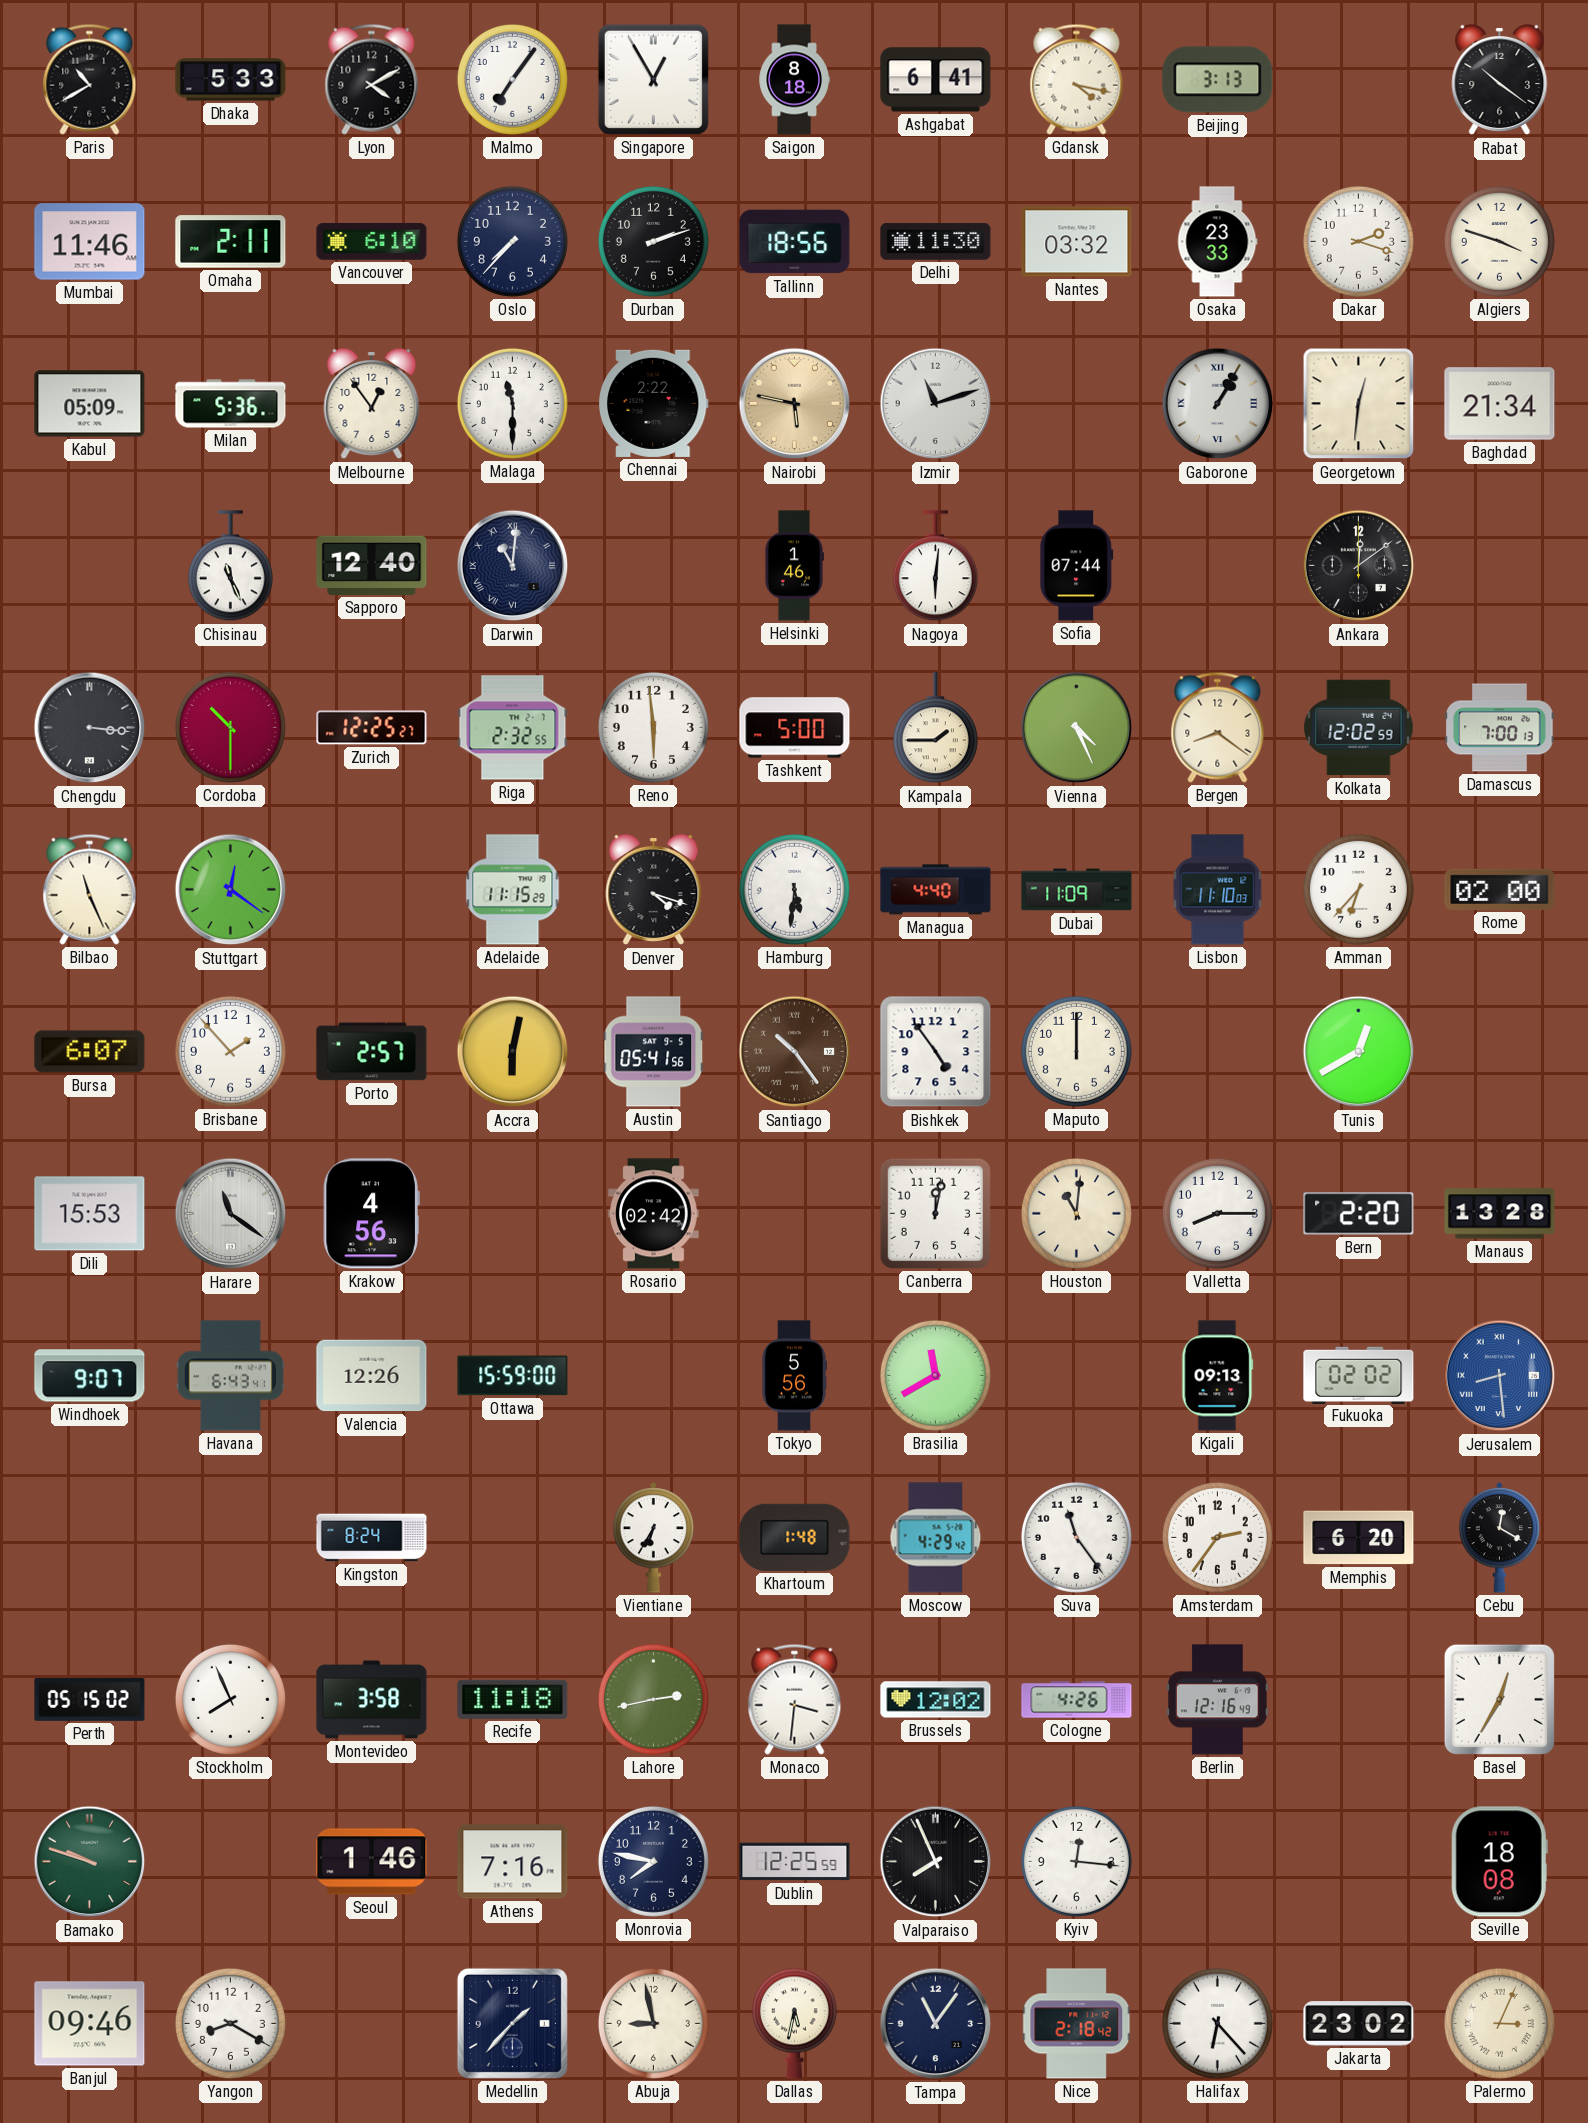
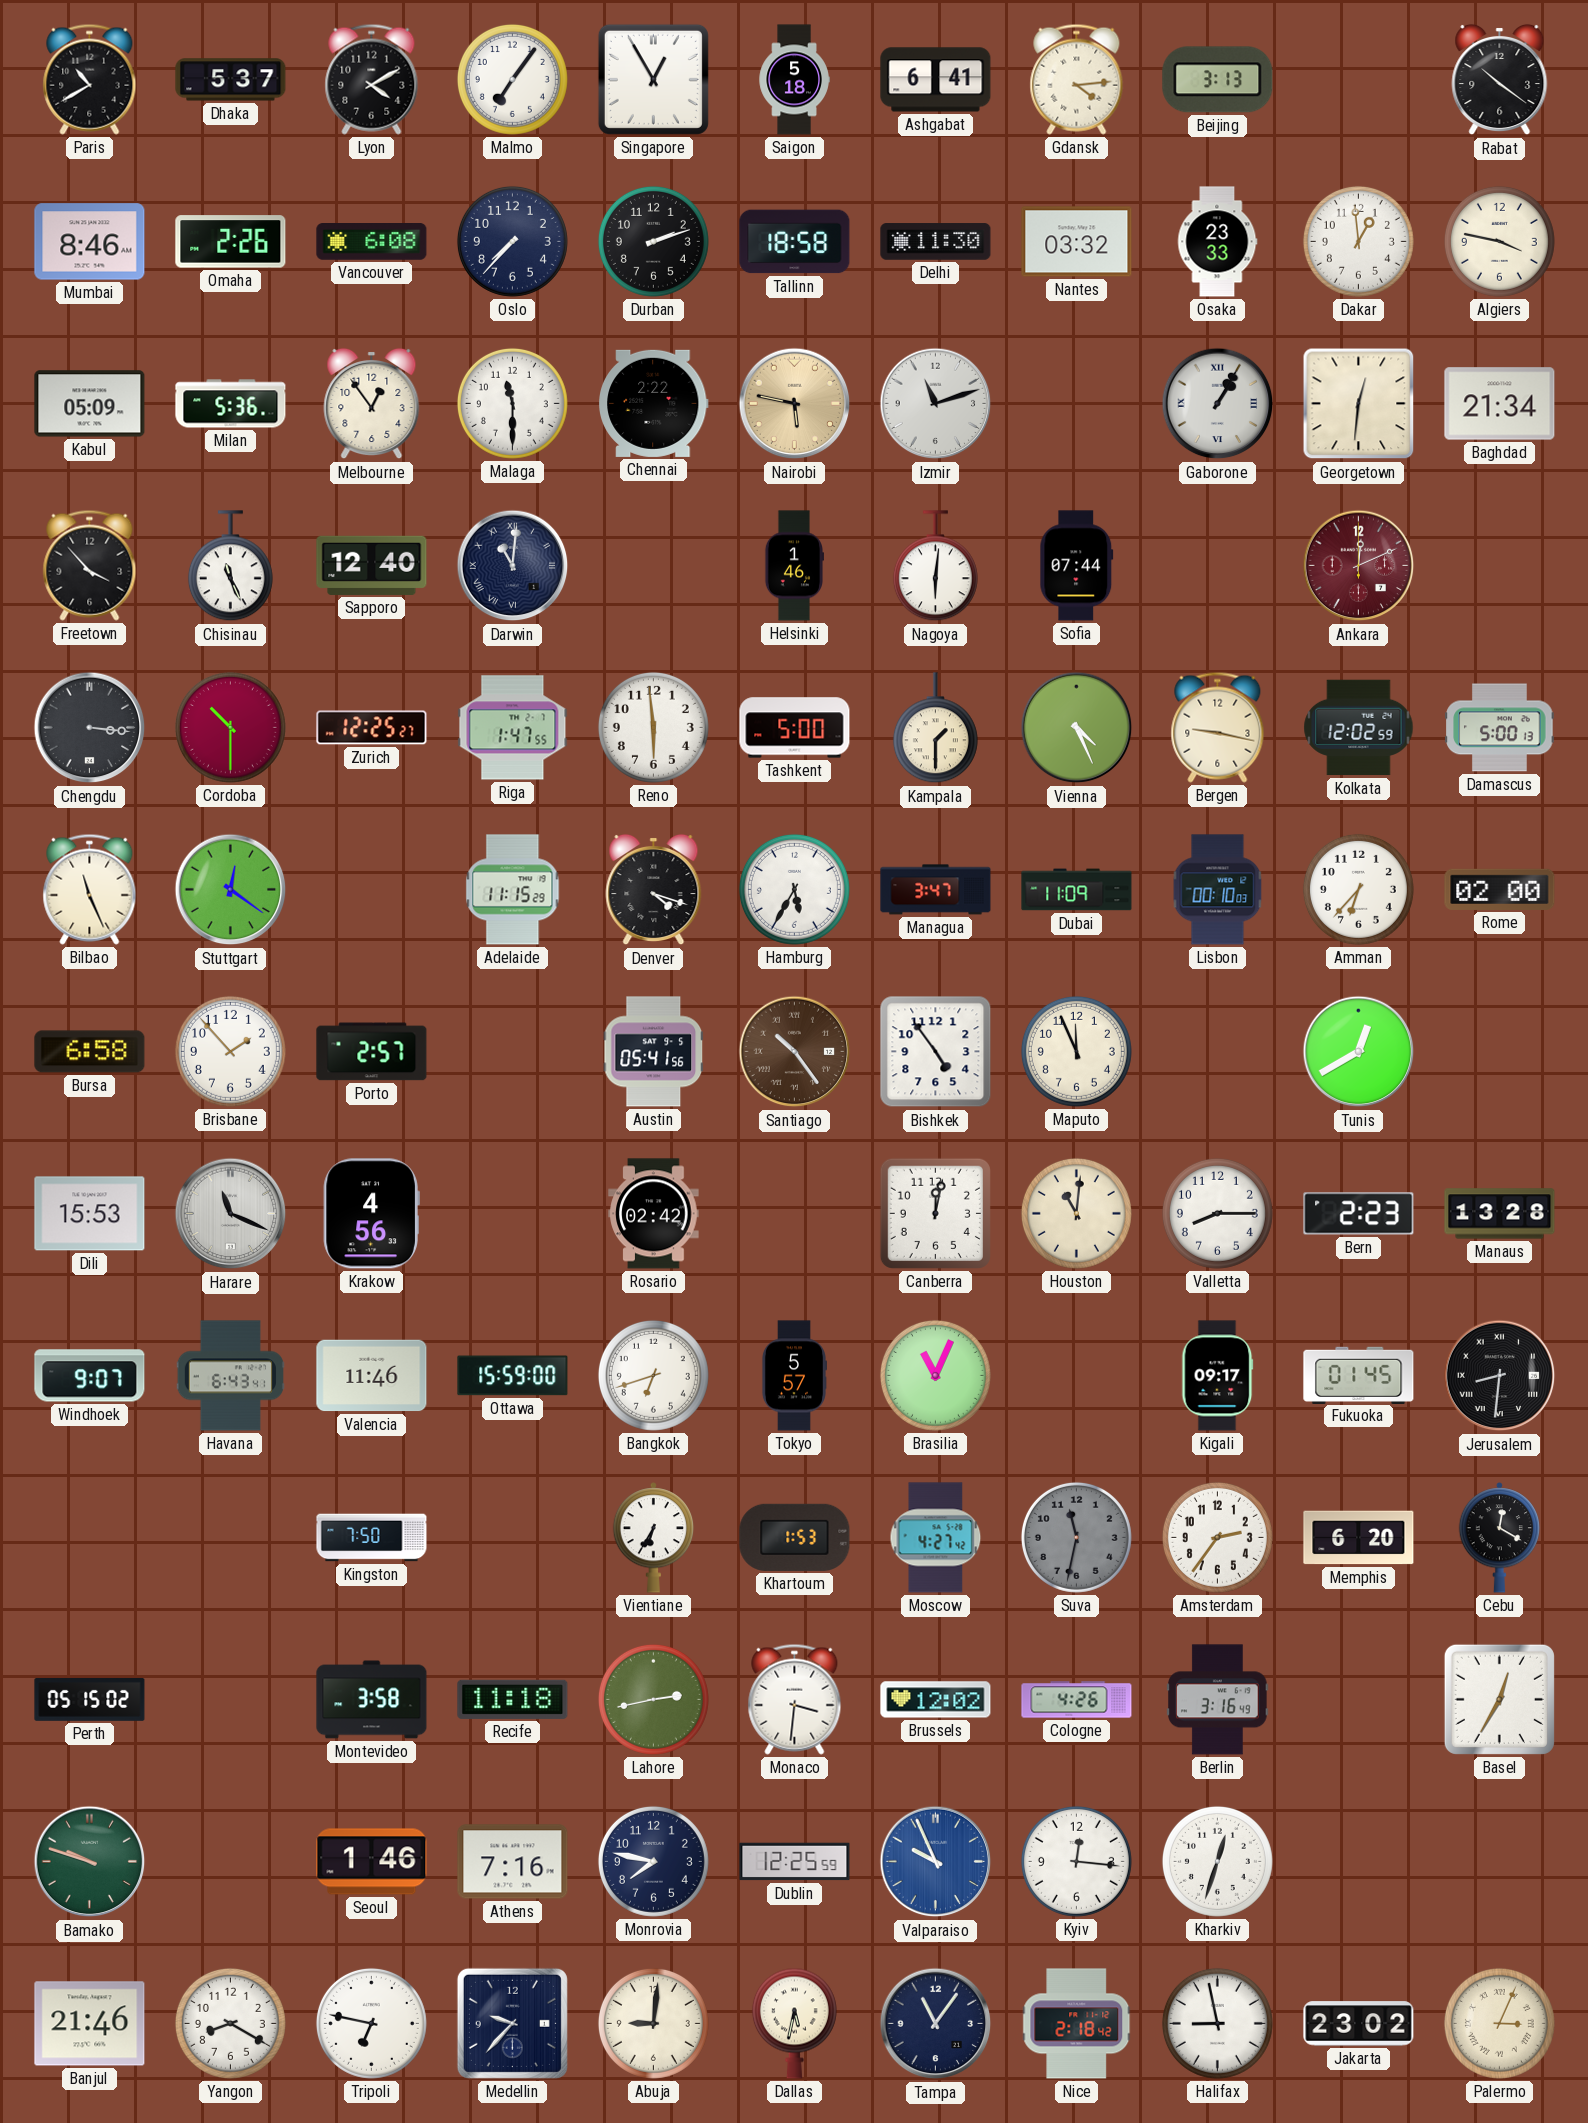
Dhaka: 5:33 -> 5:37
Saigon: 8:18 -> 5:18
Gdansk: 4:17 -> 4:14
Mumbai: 11:46 -> 8:46
Omaha: 2:11 -> 2:26
Vancouver: 6:10 -> 6:08
Tallinn: 18:56 -> 18:58
Dakar: 2:18 -> 12:59
Algiers: 3:48 -> 3:47
Freetown: none -> 3:53
Ankara: 12:09 -> 12:11
Ankara dial: black -> burgundy
Riga: 2:32 -> 1:47
Kampala: 1:45 -> 1:30
Bergen: 8:21 -> 9:17
Damascus: 7:00 -> 5:00
Hamburg: 5:31 -> 5:35
Managua: 4:40 -> 3:47
Lisbon: 11:10 -> 00:10
Bursa: 6:07 -> 6:58
Accra: 6:02 -> none
Maputo: 12:00 -> 11:56
Harare: 11:21 -> 11:19
Bern: 2:20 -> 2:23
Valencia: 12:26 -> 11:46
Bangkok: none -> 6:42
Tokyo: 5:56 -> 5:57
Brasilia: 11:40 -> 11:04
Kigali: 09:13 -> 09:17
Fukuoka: 02:02 -> 01:45
Jerusalem: 8:29 -> 8:31
Jerusalem dial: blue -> black
Kingston: 8:24 -> 7:50
Khartoum: 1:48 -> 1:53
Moscow: 4:29 -> 4:27
Suva: 11:24 -> 11:32
Suva dial: white -> grey
Stockholm: 7:56 -> none
Berlin: 12:16 -> 3:16
Valparaiso: 7:56 -> 9:56
Valparaiso dial: black -> blue
Kharkiv: none -> 12:33
Seville: 18:08 -> none
Banjul: 09:46 -> 21:46
Tripoli: none -> 6:47
Medellin: 1:37 -> 9:37
Abuja: 8:58 -> 9:01
Halifax: 6:23 -> 8:58
